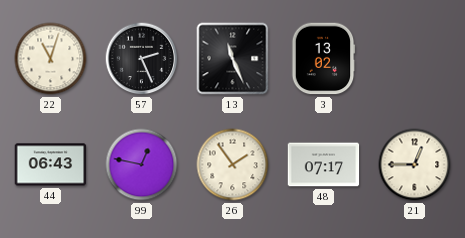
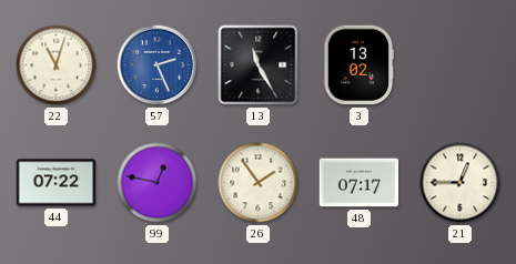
57 dial: black -> blue
13: 11:26 -> 11:25
44: 06:43 -> 07:22
